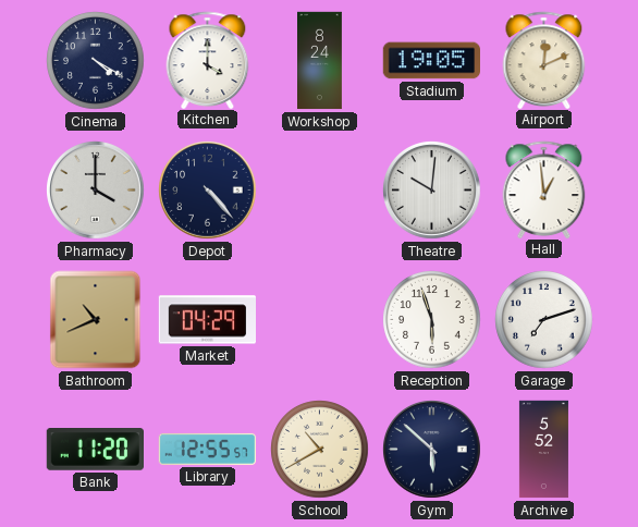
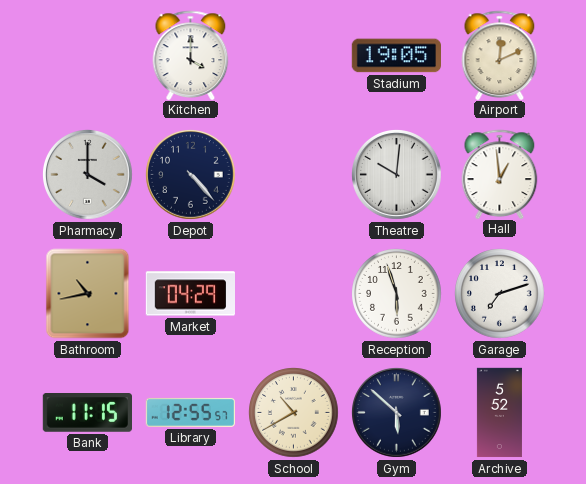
Cinema: 4:20 -> none
Workshop: 8:24 -> none
Bathroom: 10:41 -> 10:43
Bank: 11:20 -> 11:15
